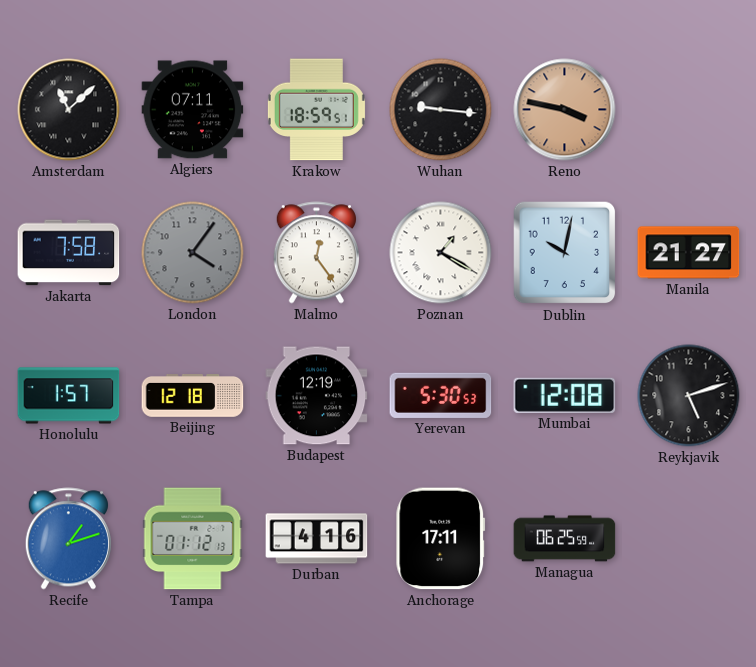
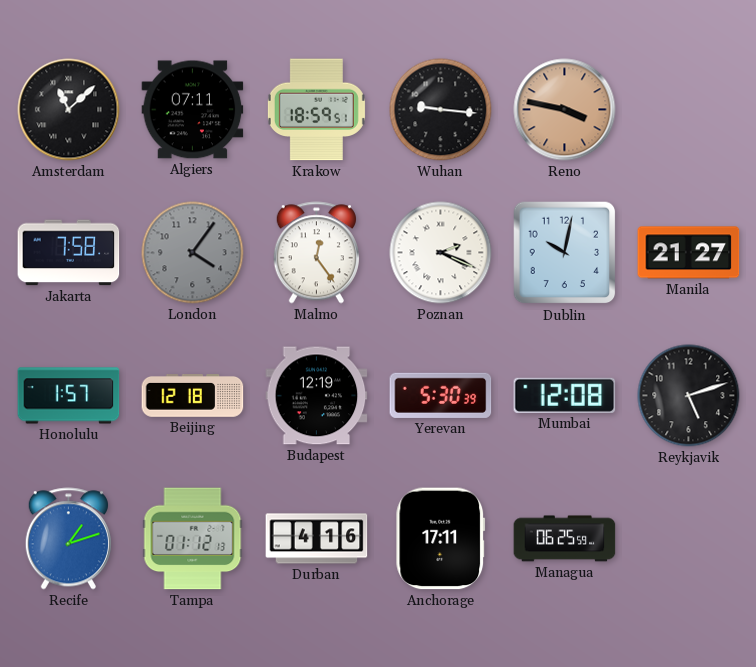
Poznan: 1:20 -> 2:19
Yerevan: 5:30:53 -> 5:30:39
